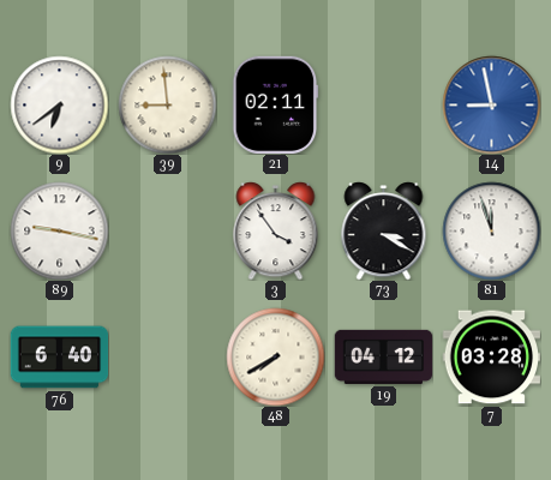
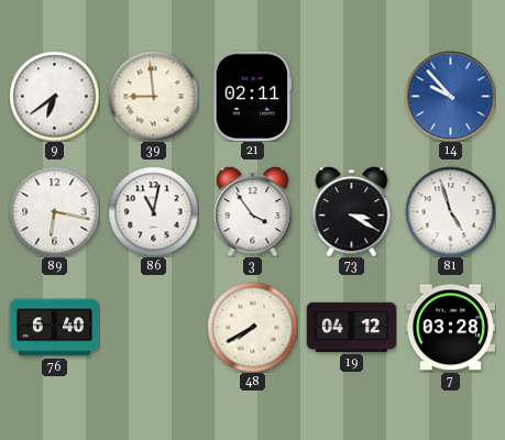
14: 8:58 -> 9:53
89: 9:17 -> 6:17
86: none -> 11:02
81: 11:57 -> 4:57
